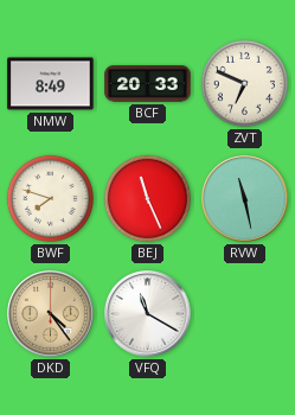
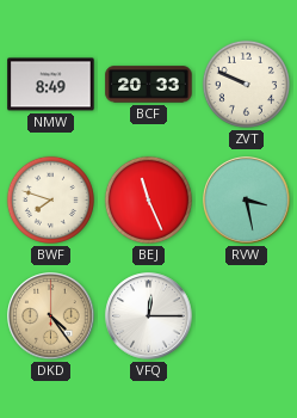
ZVT: 6:49 -> 9:49
RVW: 11:28 -> 3:28
VFQ: 11:20 -> 12:15
